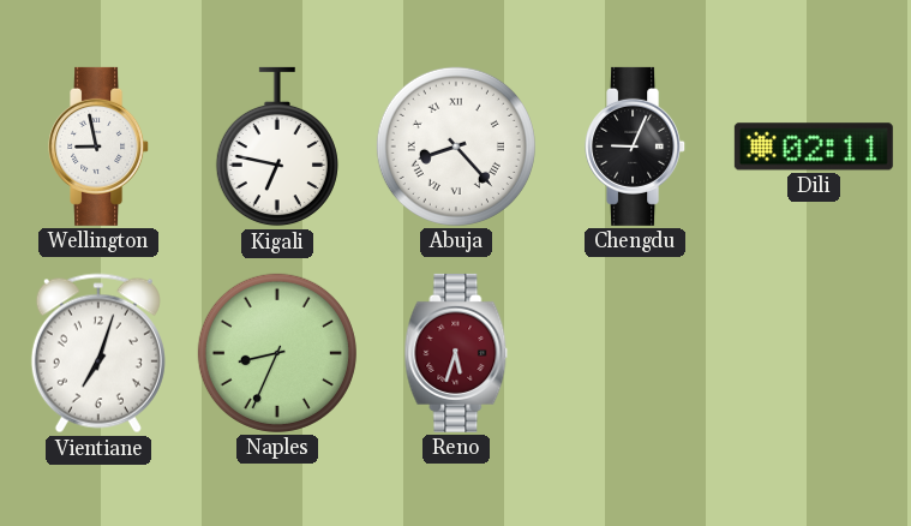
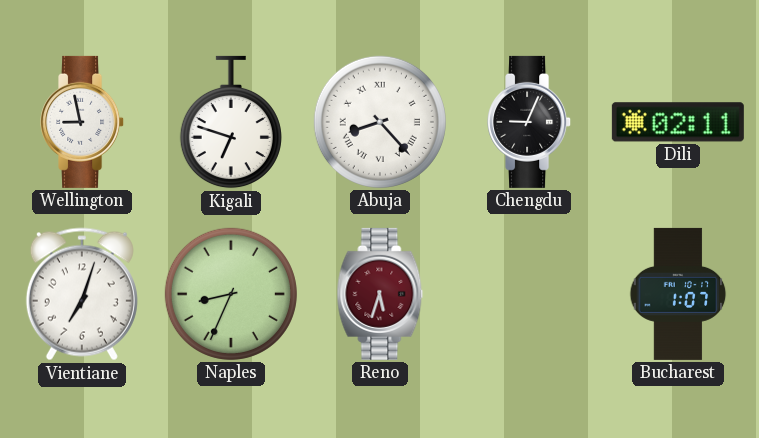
Kigali: 6:47 -> 6:48
Bucharest: none -> 1:07
